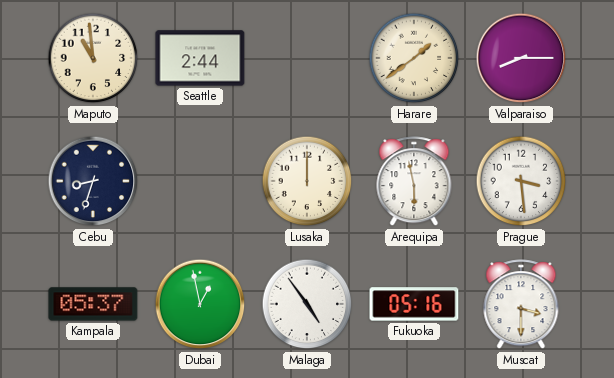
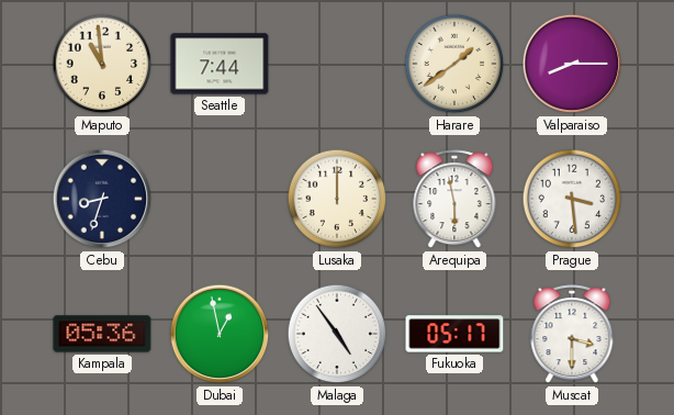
Seattle: 2:44 -> 7:44
Kampala: 05:37 -> 05:36
Fukuoka: 05:16 -> 05:17
